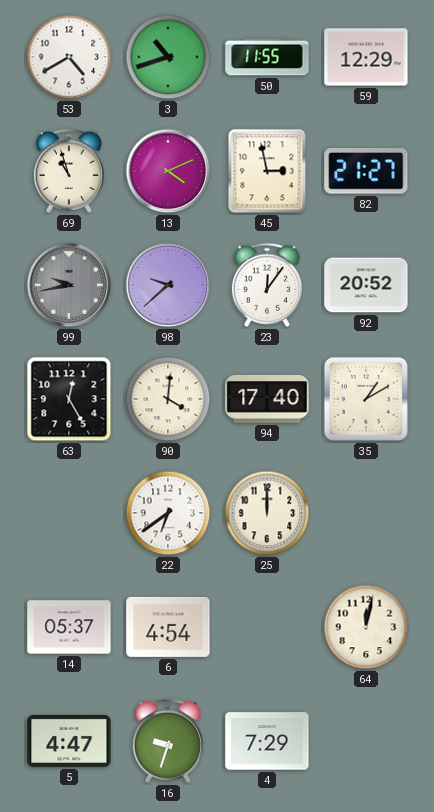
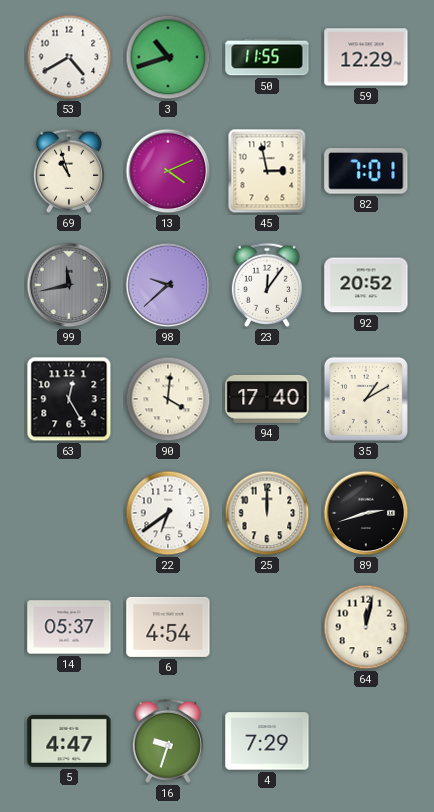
82: 21:27 -> 7:01
99: 9:43 -> 11:43
89: none -> 2:42
